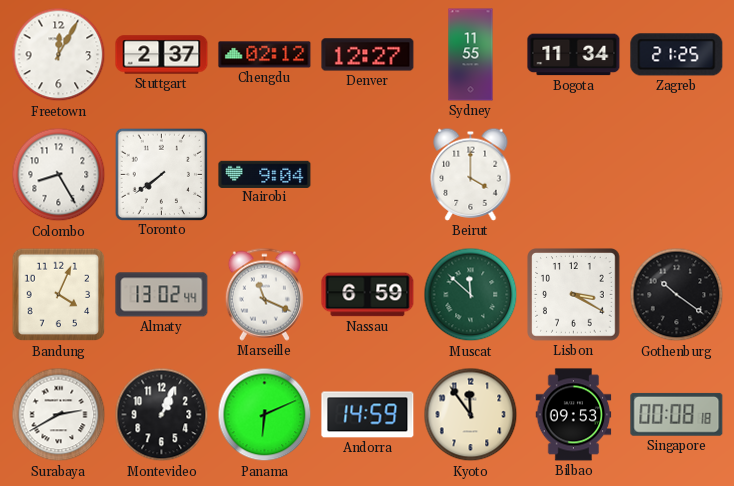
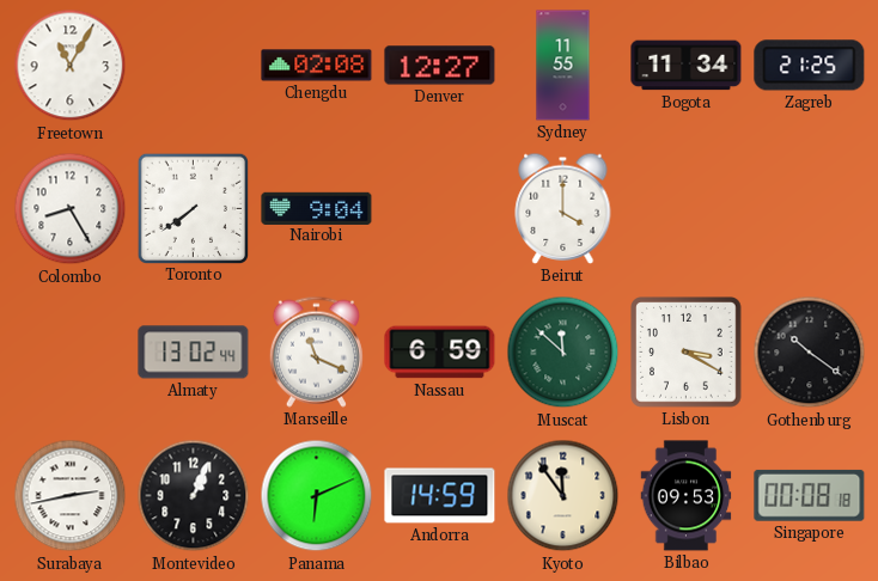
Freetown: 12:05 -> 11:05
Stuttgart: 2:37 -> none
Chengdu: 02:12 -> 02:08
Bandung: 4:04 -> none
Surabaya: 2:40 -> 2:43
